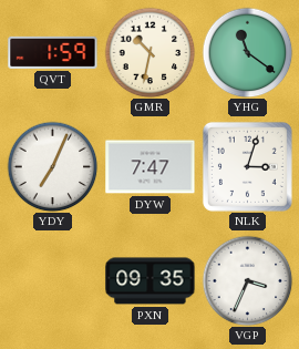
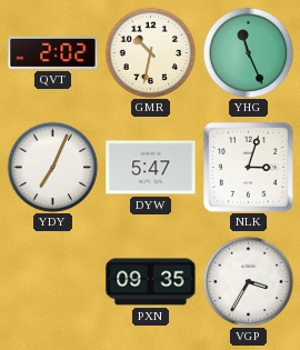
QVT: 1:59 -> 2:02
YHG: 11:21 -> 11:26
DYW: 7:47 -> 5:47
VGP: 3:34 -> 3:35
